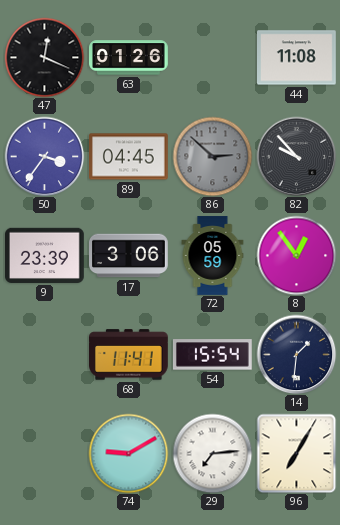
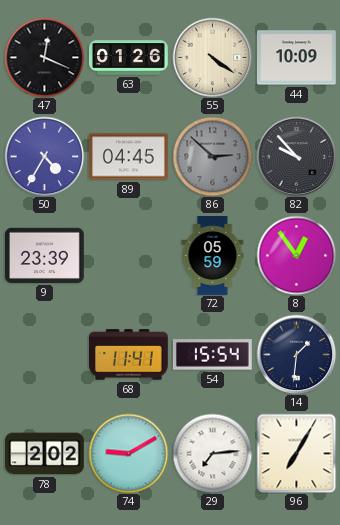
55: none -> 4:21
44: 11:08 -> 10:09
50: 3:36 -> 4:35
17: 3:06 -> none
78: none -> 2:02
